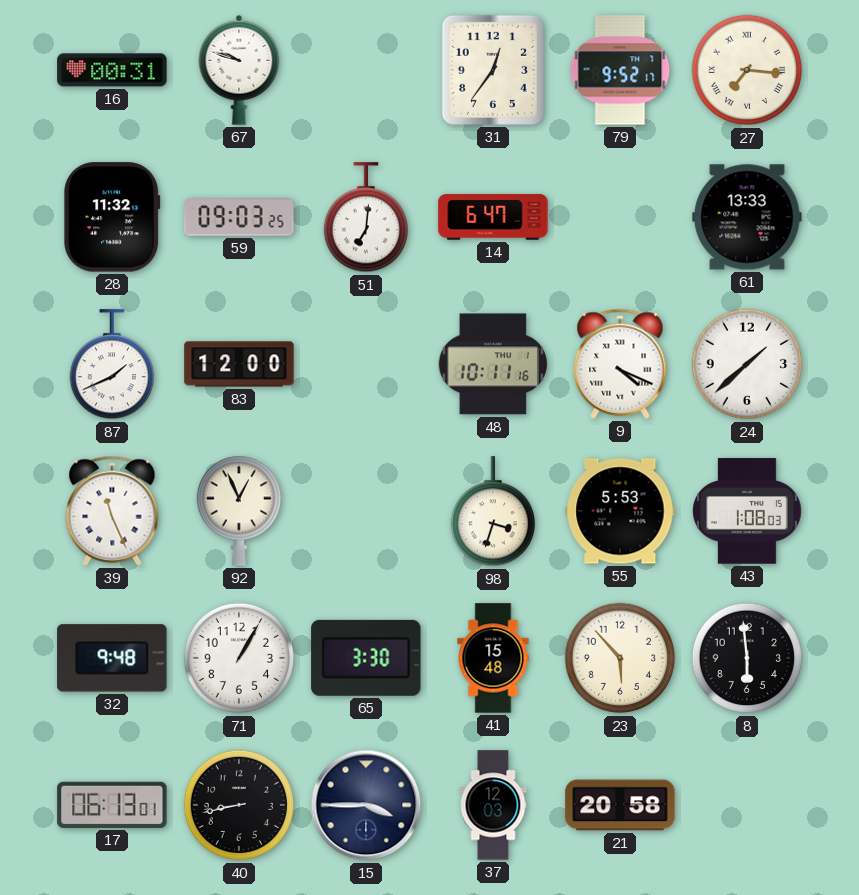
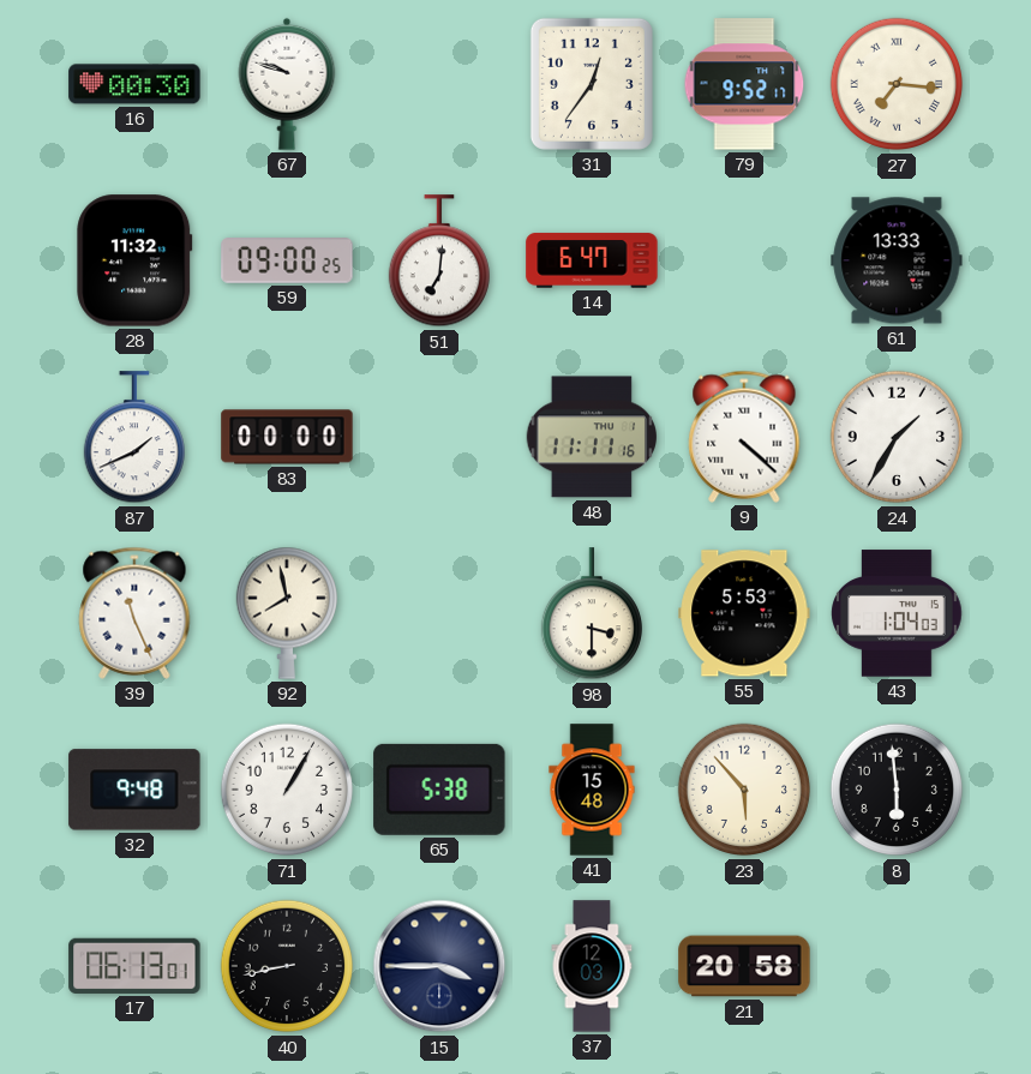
16: 00:31 -> 00:30
59: 09:03 -> 09:00
83: 12:00 -> 00:00
48: 10:11 -> 11:11
9: 4:19 -> 4:22
24: 1:38 -> 1:35
92: 12:56 -> 7:58
98: 3:33 -> 3:30
43: 1:08 -> 1:04
65: 3:30 -> 5:38
